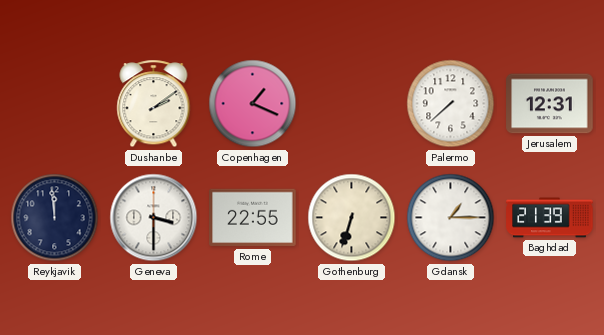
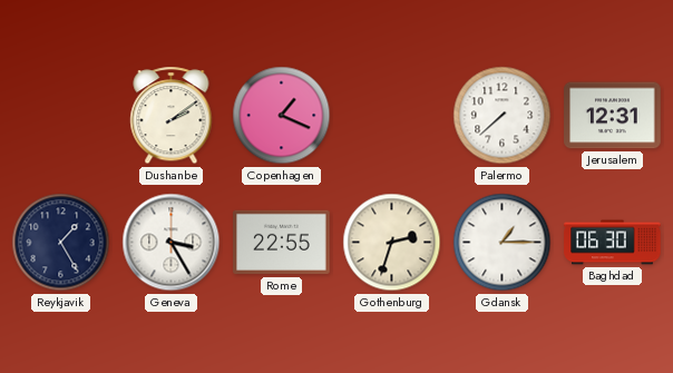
Reykjavik: 11:59 -> 1:25
Geneva: 3:30 -> 3:25
Gothenburg: 6:33 -> 2:33
Baghdad: 21:39 -> 06:30
